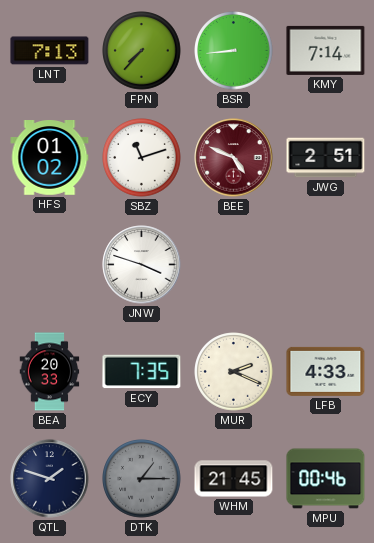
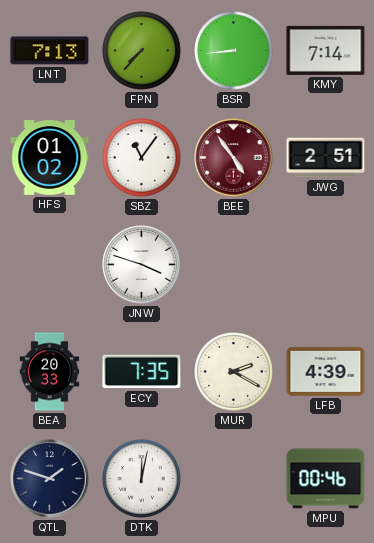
SBZ: 11:12 -> 11:06
BEE: 4:49 -> 4:54
MUR: 2:19 -> 2:20
LFB: 4:33 -> 4:39
DTK: 1:15 -> 12:02
DTK dial: grey -> white
WHM: 21:45 -> none
